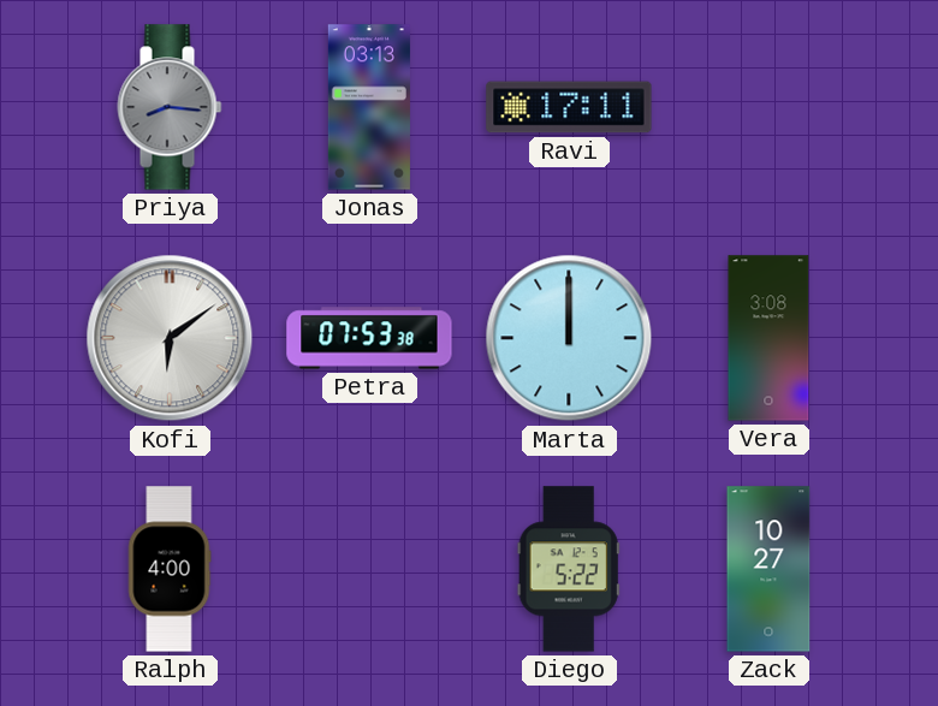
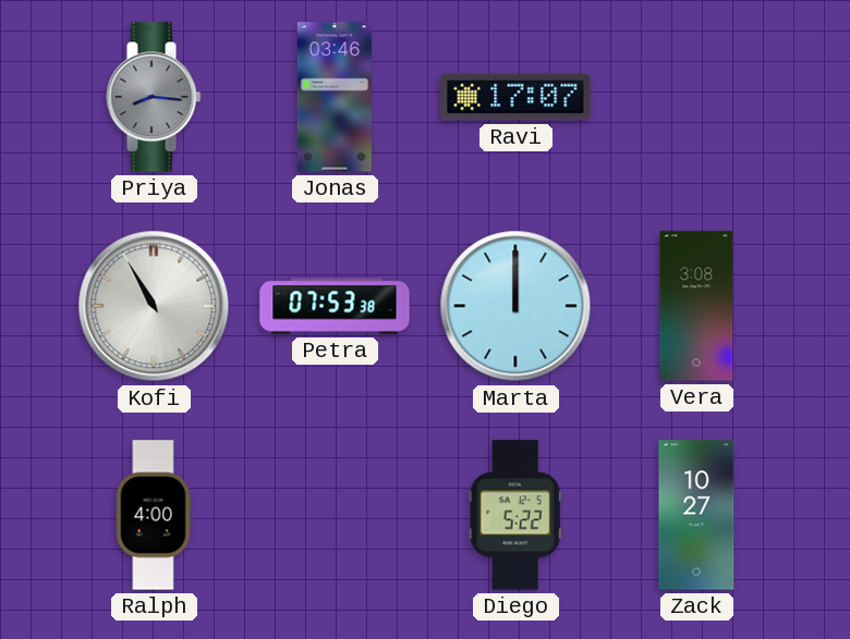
Jonas: 03:13 -> 03:46
Ravi: 17:11 -> 17:07
Kofi: 6:09 -> 10:55
